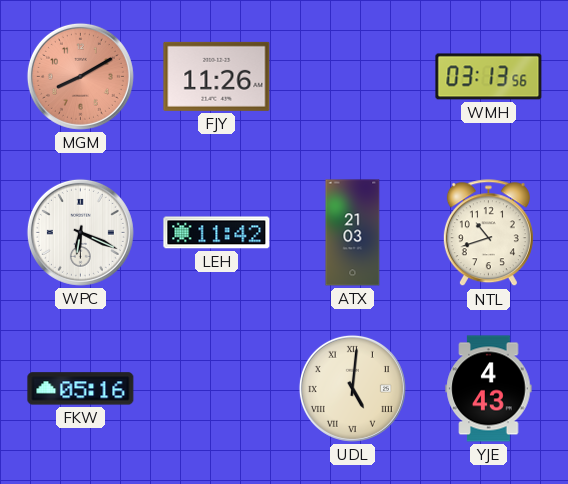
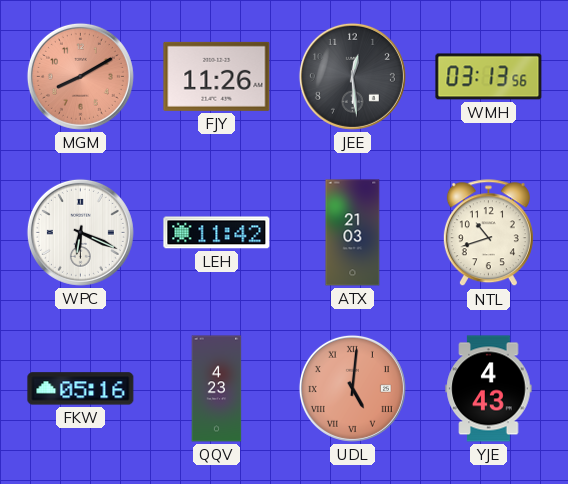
JEE: none -> 12:29
QQV: none -> 4:23
UDL dial: cream -> salmon
